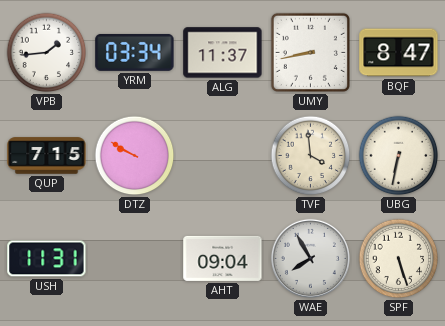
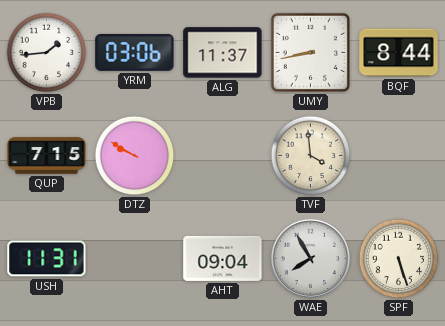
YRM: 03:34 -> 03:06
BQF: 8:47 -> 8:44
UBG: 6:32 -> none
